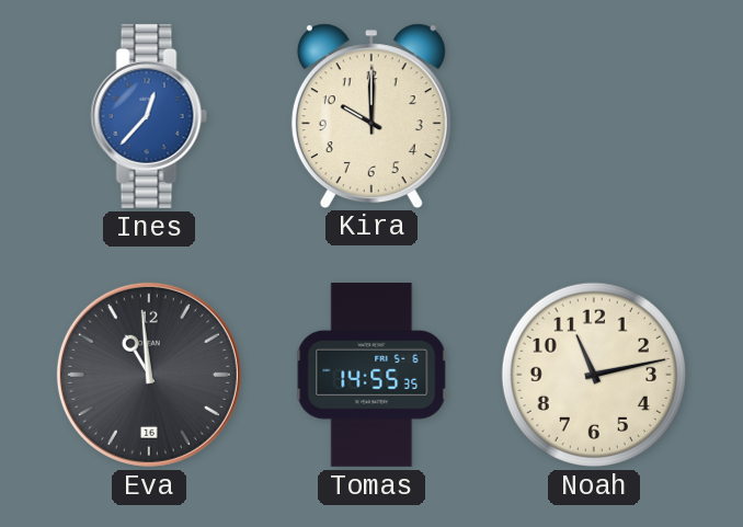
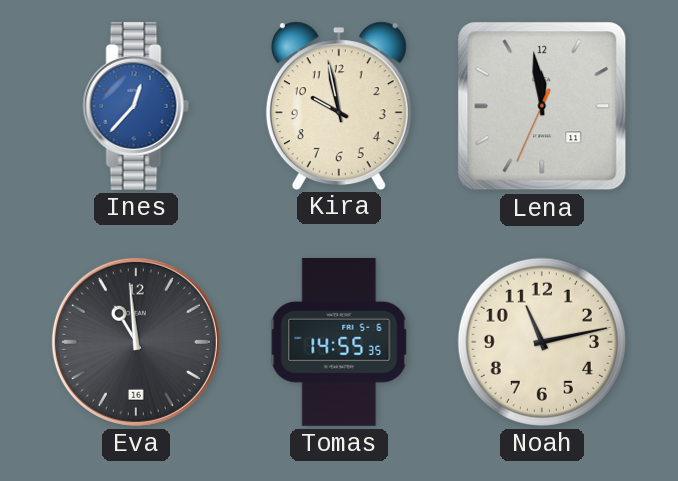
Kira: 10:00 -> 9:58
Lena: none -> 11:58
